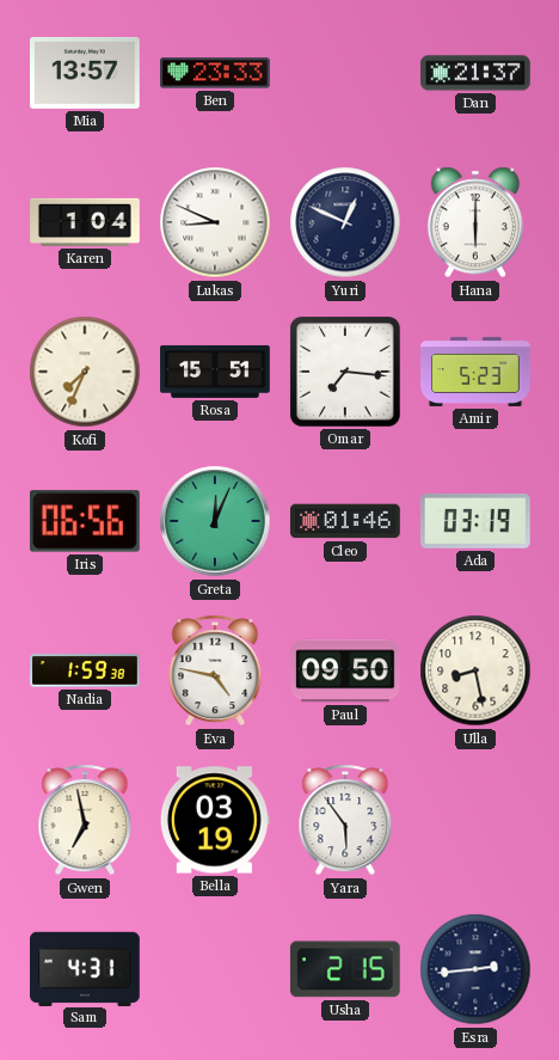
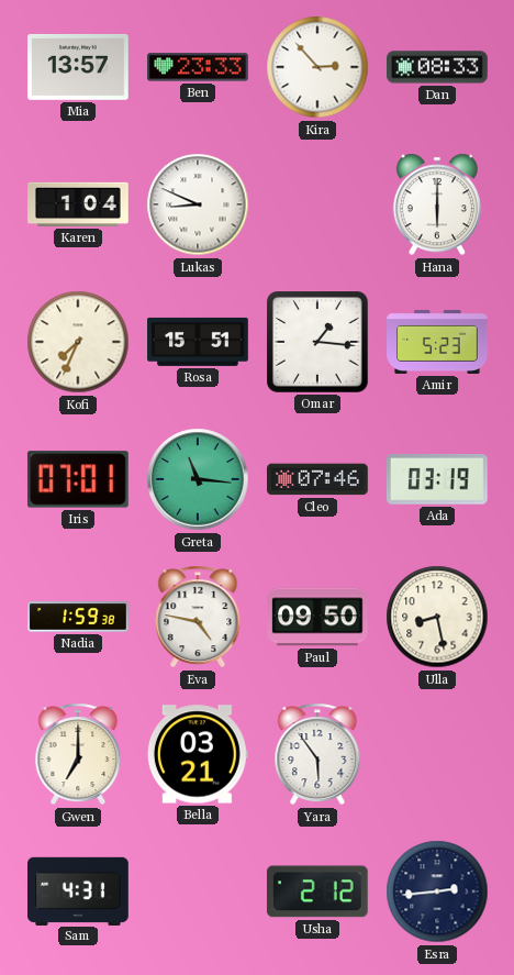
Kira: none -> 2:53
Dan: 21:37 -> 08:33
Yuri: 12:49 -> none
Omar: 7:16 -> 1:16
Iris: 06:56 -> 07:01
Greta: 12:04 -> 11:16
Cleo: 01:46 -> 07:46
Gwen: 6:58 -> 7:00
Bella: 03:19 -> 03:21
Usha: 2:15 -> 2:12
